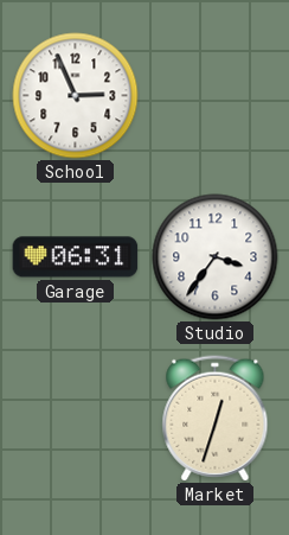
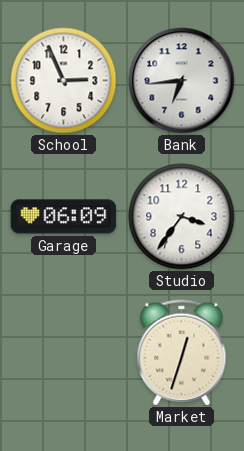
Bank: none -> 6:44
Garage: 06:31 -> 06:09
